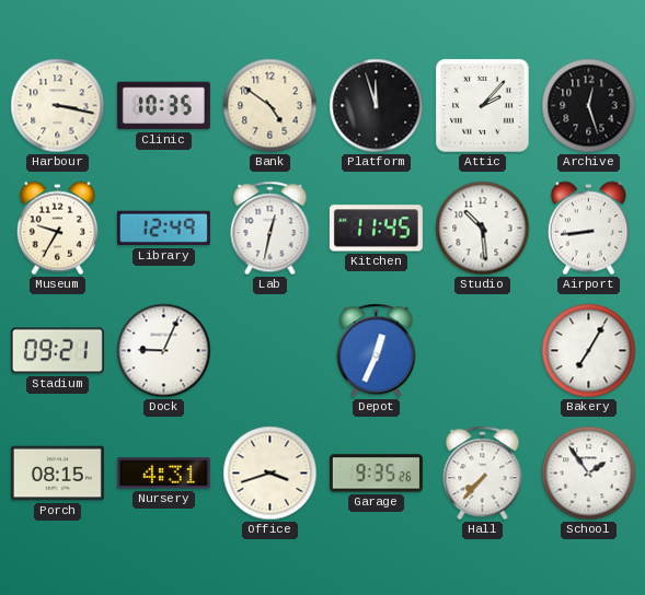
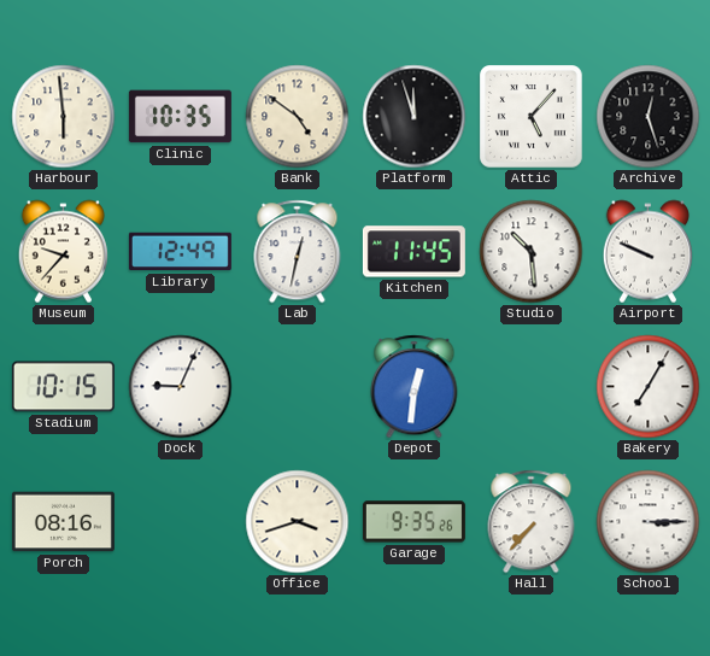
Harbour: 3:17 -> 5:59
Attic: 2:07 -> 5:07
Museum: 9:35 -> 9:37
Airport: 8:44 -> 9:49
Stadium: 09:21 -> 10:15
Depot: 12:34 -> 12:31
Porch: 08:15 -> 08:16
Nursery: 4:31 -> none
School: 1:54 -> 3:15
